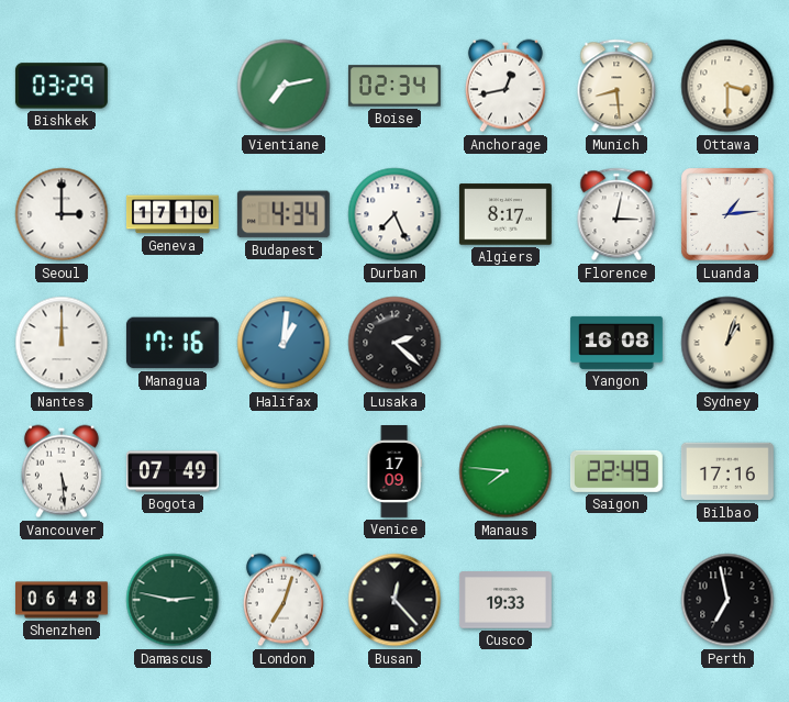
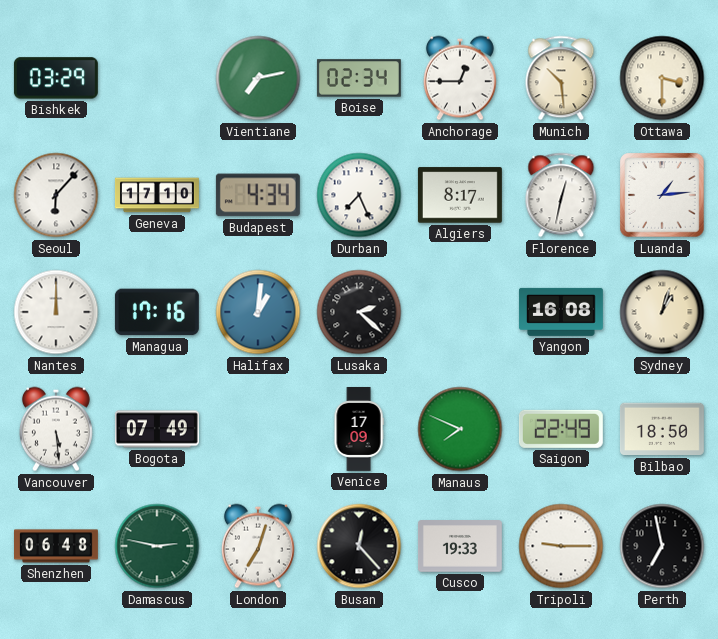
Anchorage: 12:43 -> 12:45
Munich: 8:29 -> 10:29
Seoul: 3:00 -> 6:07
Florence: 3:02 -> 12:32
Manaus: 7:46 -> 7:49
Bilbao: 17:16 -> 18:50
Tripoli: none -> 9:15
